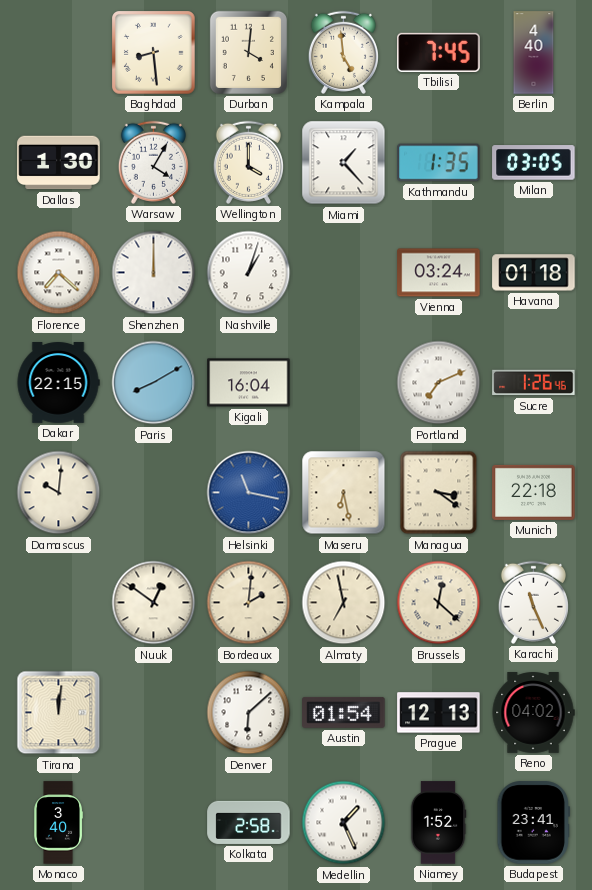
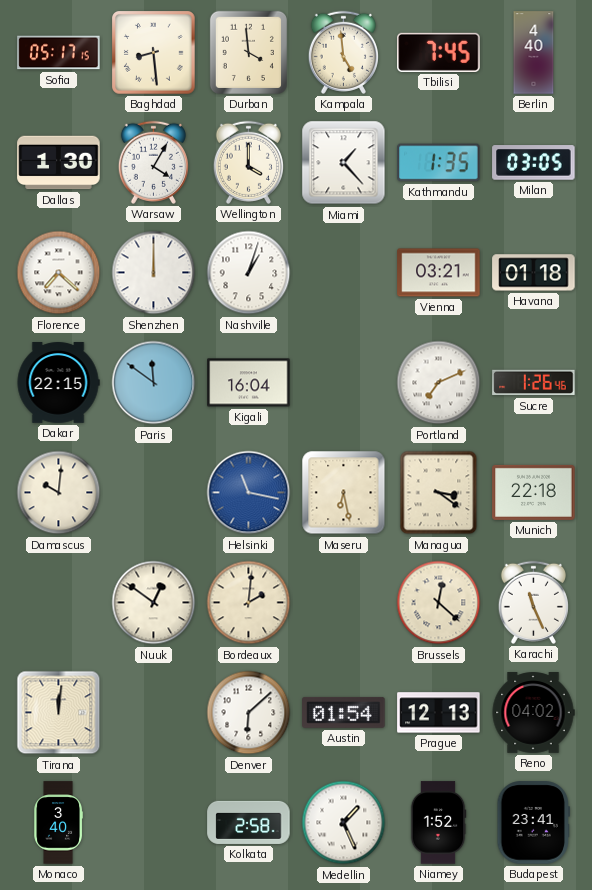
Sofia: none -> 05:17
Durban: 4:01 -> 3:59
Vienna: 03:24 -> 03:21
Paris: 8:10 -> 11:51
Almaty: 6:58 -> none
